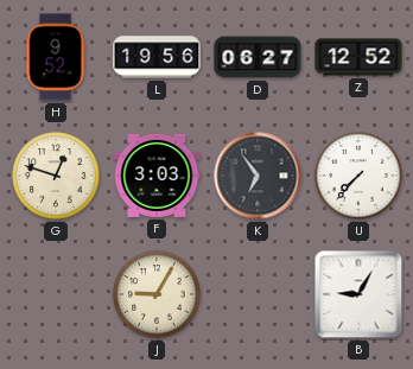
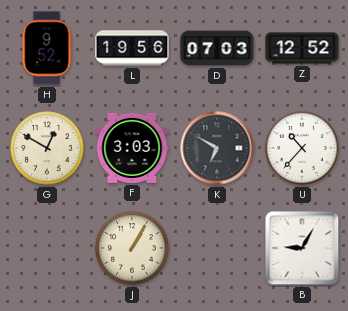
D: 06:27 -> 07:03
G: 12:48 -> 12:50
K: 6:54 -> 6:50
U: 7:37 -> 10:37
J: 9:05 -> 1:05
